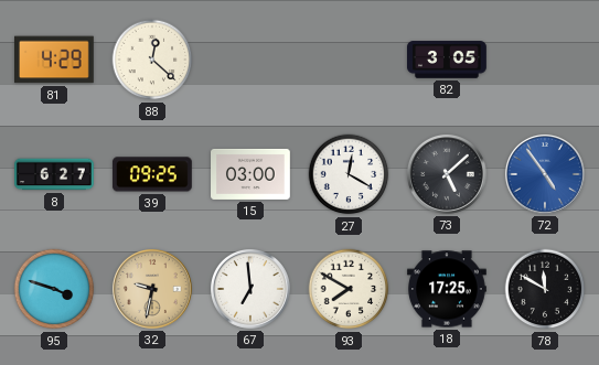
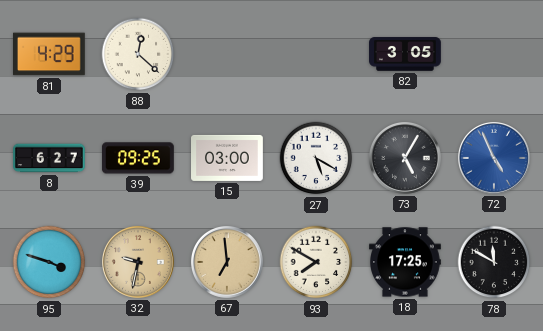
27: 12:20 -> 5:20
73: 5:08 -> 5:05
72: 4:54 -> 4:56
67 dial: white -> champagne
